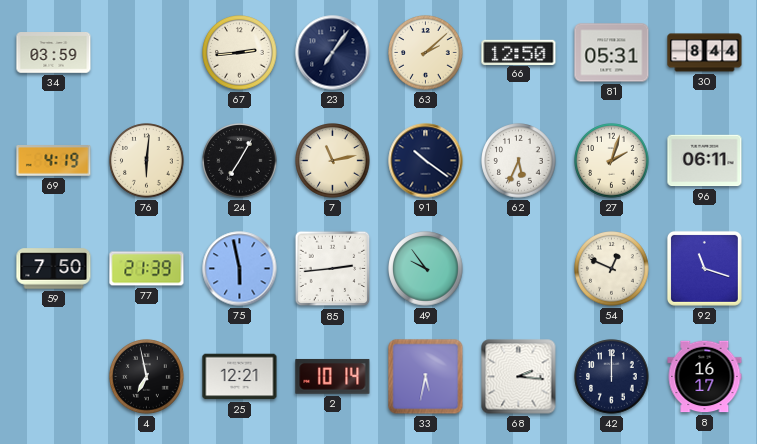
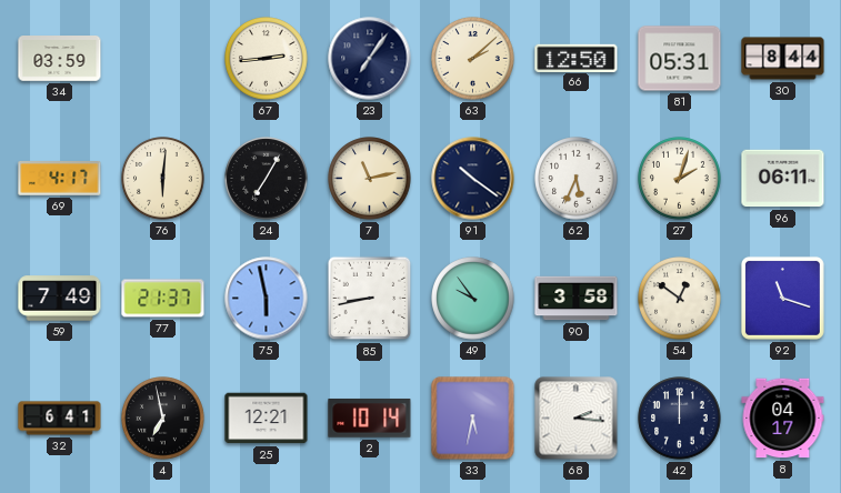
69: 4:19 -> 4:17
59: 7:50 -> 7:49
77: 21:39 -> 21:37
85: 2:44 -> 8:43
90: none -> 3:58
54: 12:49 -> 12:51
32: none -> 6:41
8: 16:17 -> 04:17
